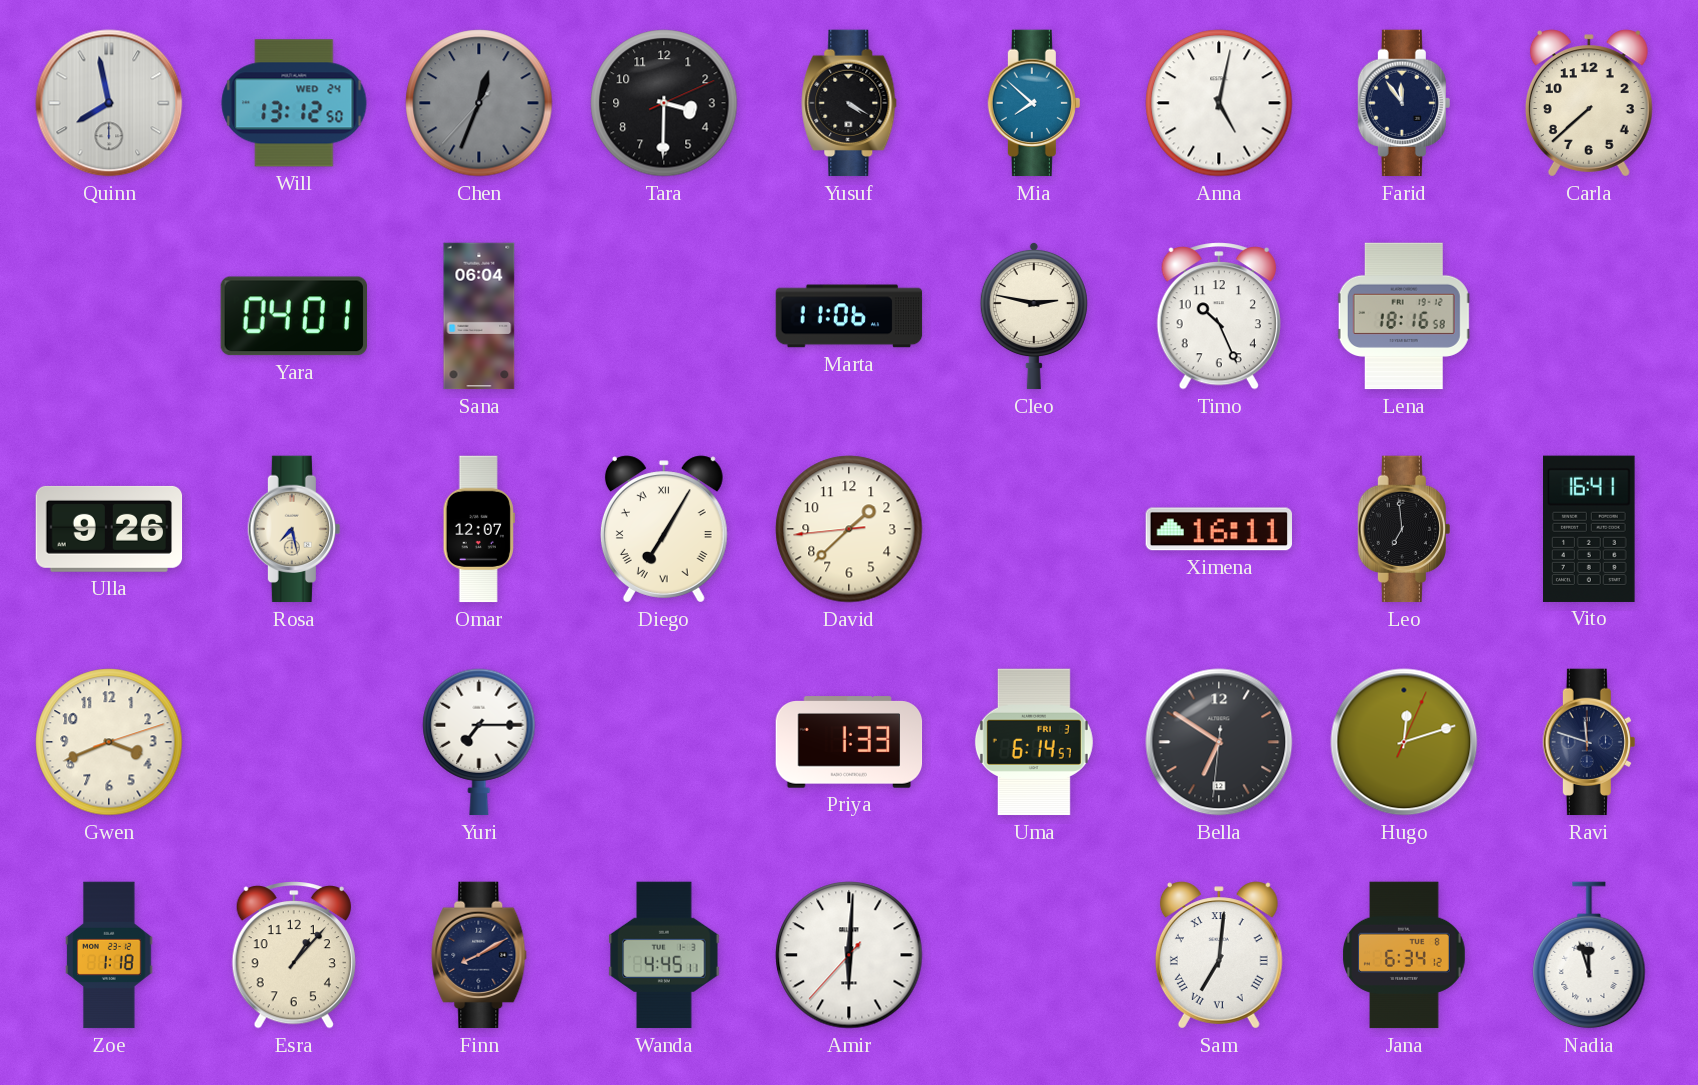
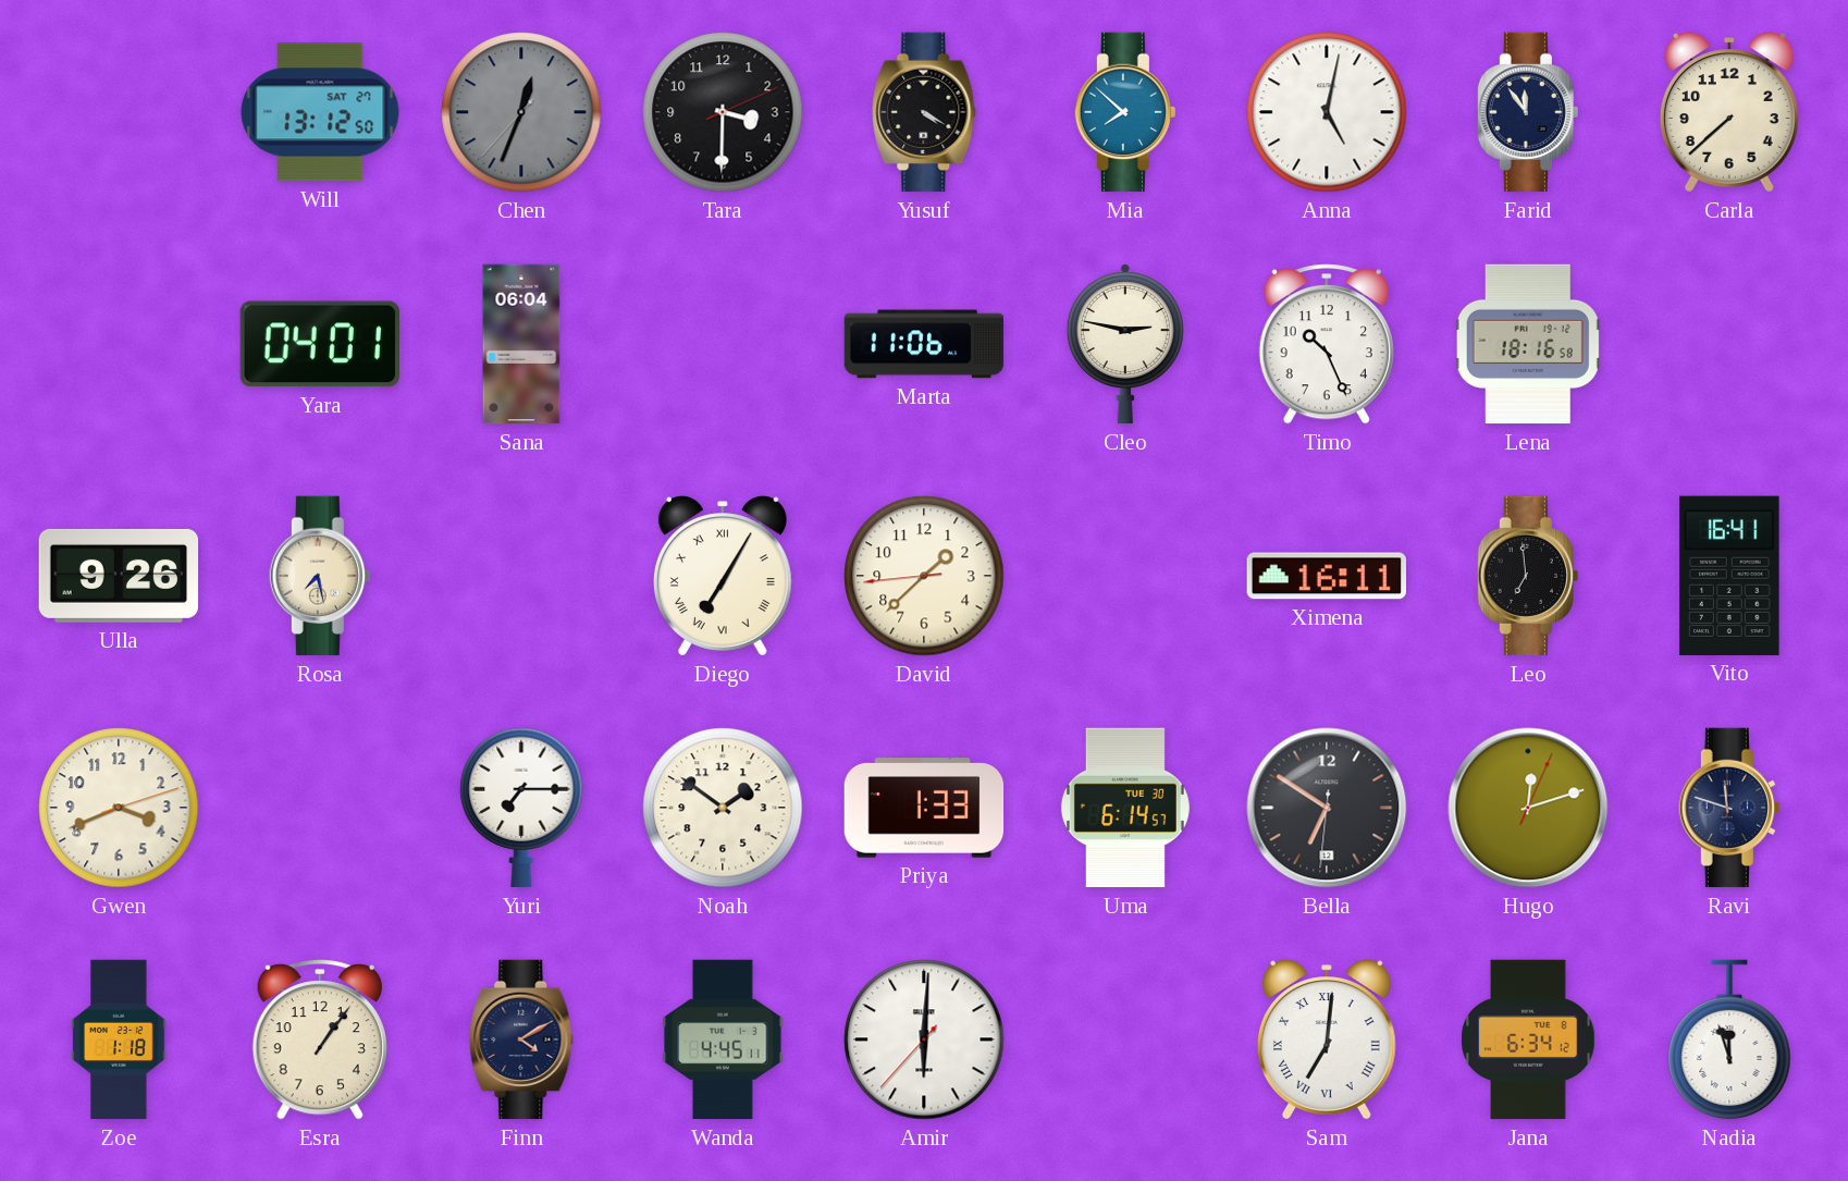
Quinn: 7:58 -> none
Will date: WED 24 -> SAT 27
Omar: 12:07 -> none
Noah: none -> 1:51
Uma date: FRI 3 -> TUE 30
Esra: 1:07 -> 1:06
Finn: 8:10 -> 4:10
